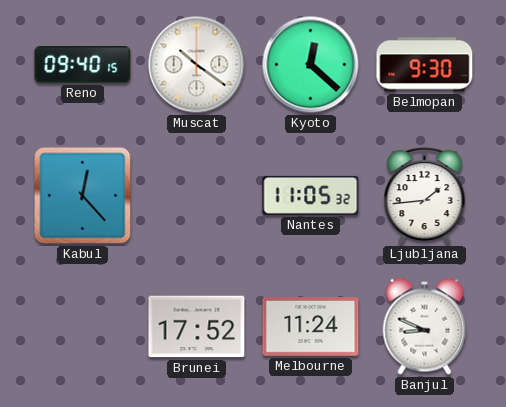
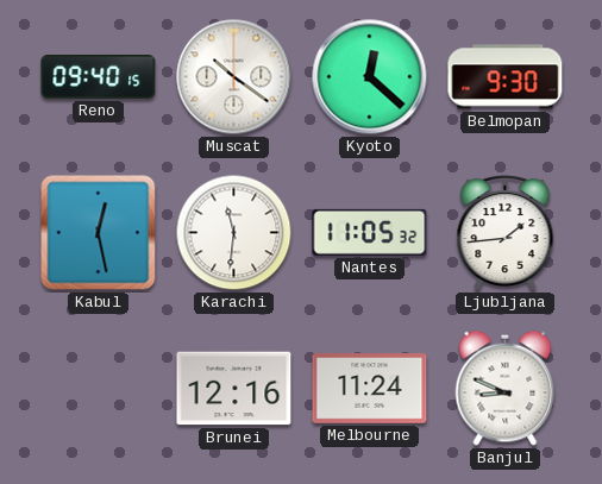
Kabul: 12:23 -> 12:28
Karachi: none -> 11:31
Brunei: 17:52 -> 12:16
